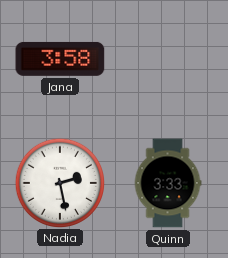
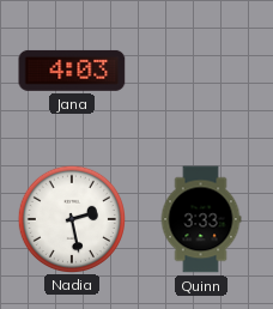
Jana: 3:58 -> 4:03
